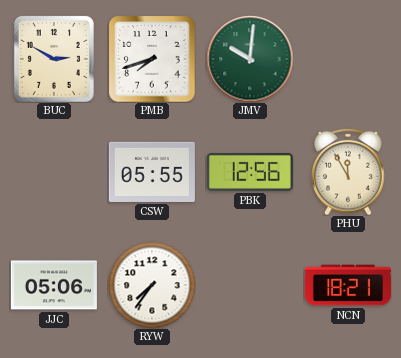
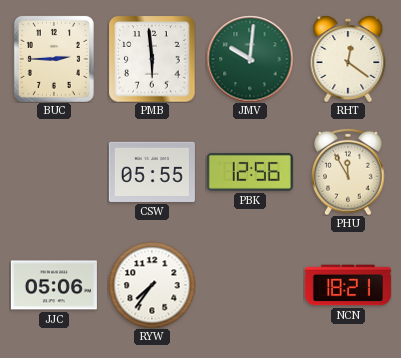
BUC: 2:50 -> 2:45
PMB: 7:42 -> 5:59
RHT: none -> 12:21
